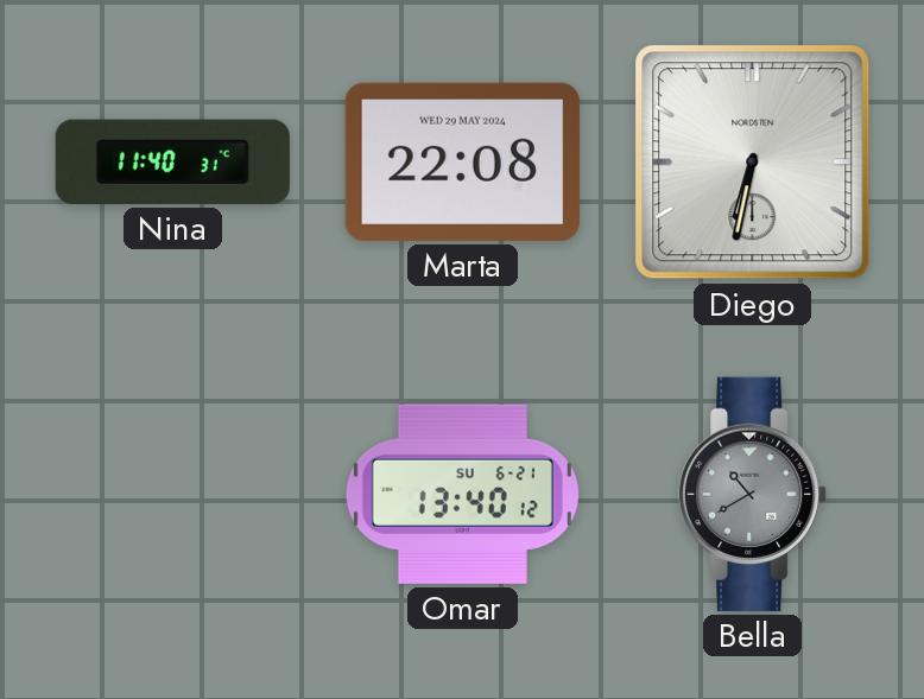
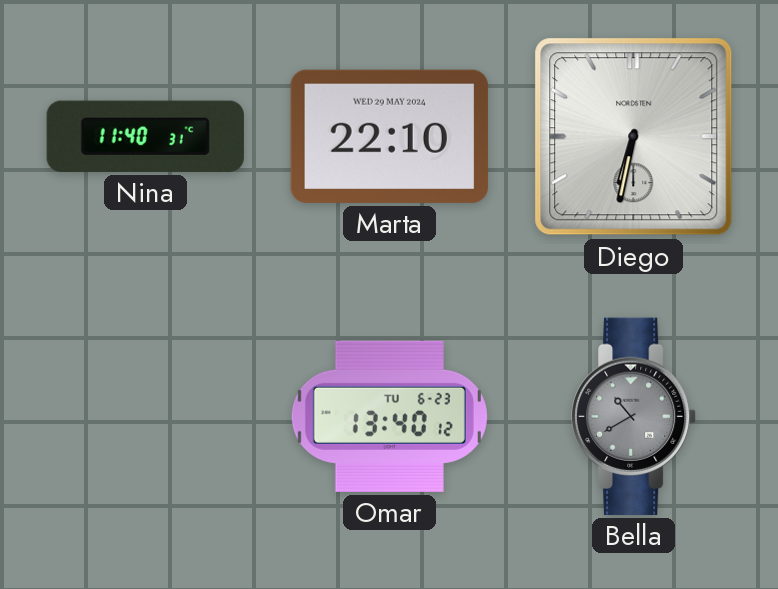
Marta: 22:08 -> 22:10
Omar date: SU 6-21 -> TU 6-23
